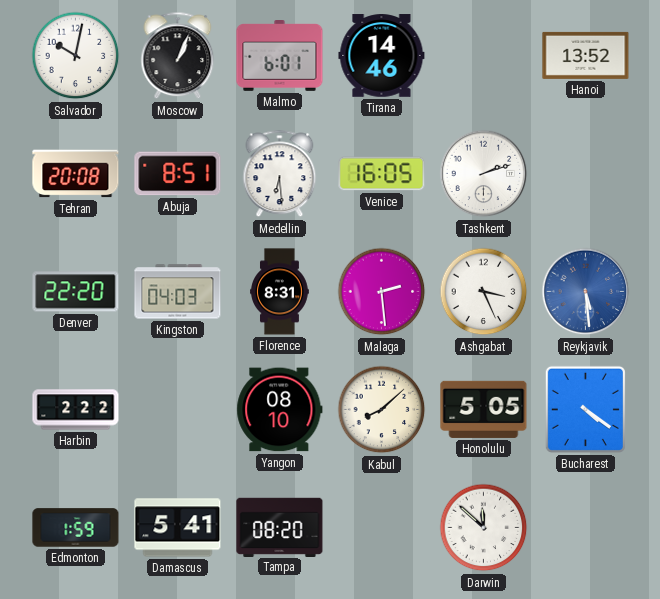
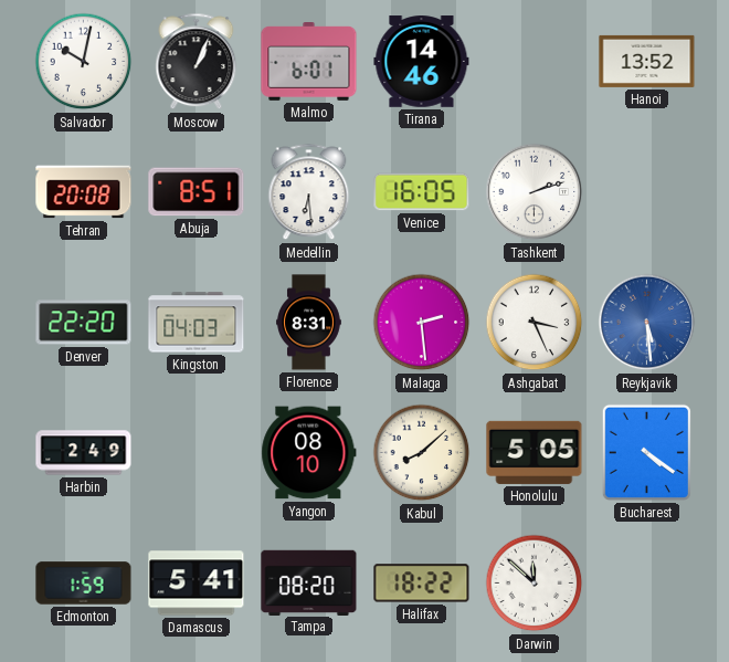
Harbin: 2:22 -> 2:49
Halifax: none -> 18:22
